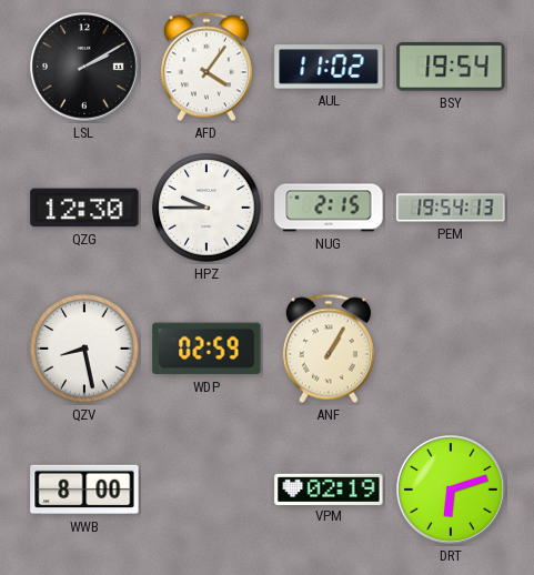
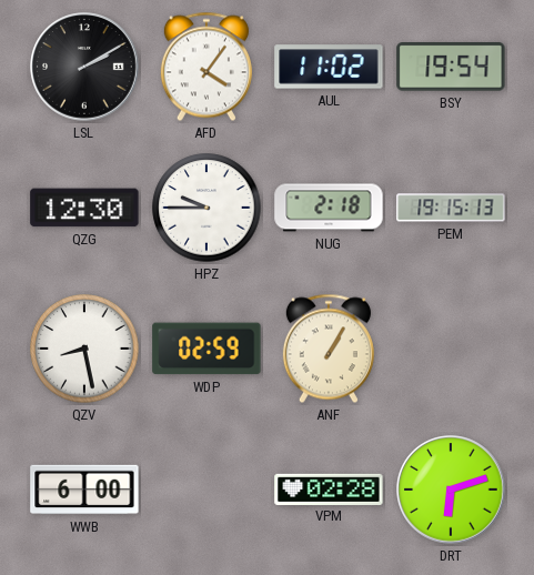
NUG: 2:15 -> 2:18
PEM: 19:54 -> 19:15
WWB: 8:00 -> 6:00
VPM: 02:19 -> 02:28
